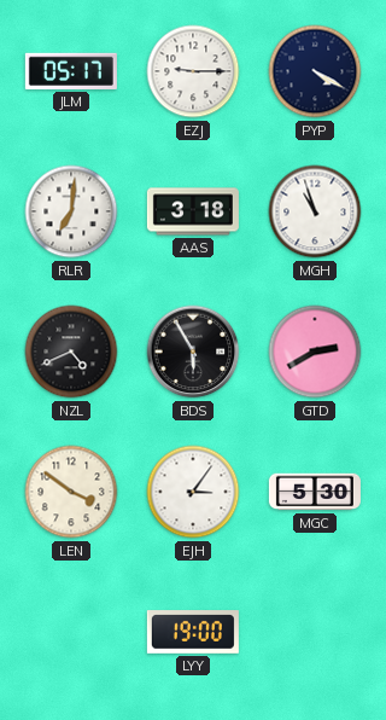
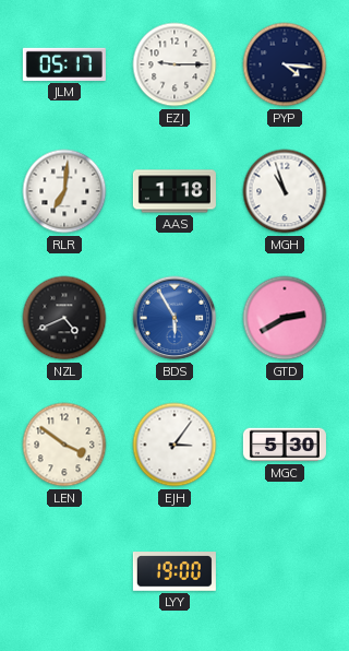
PYP: 4:20 -> 4:16
AAS: 3:18 -> 1:18
BDS dial: black -> blue
